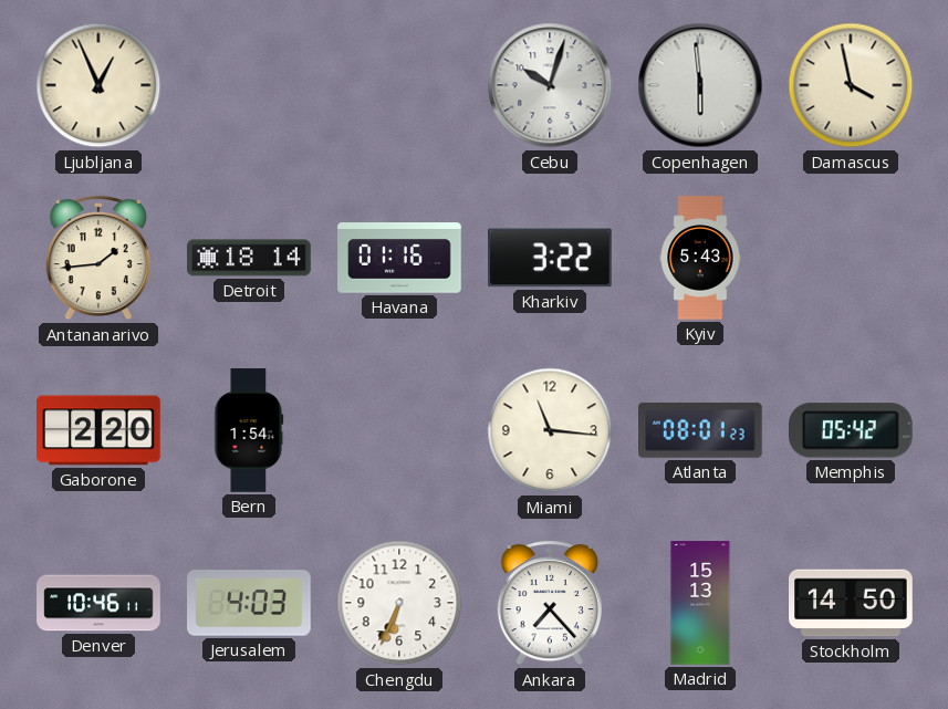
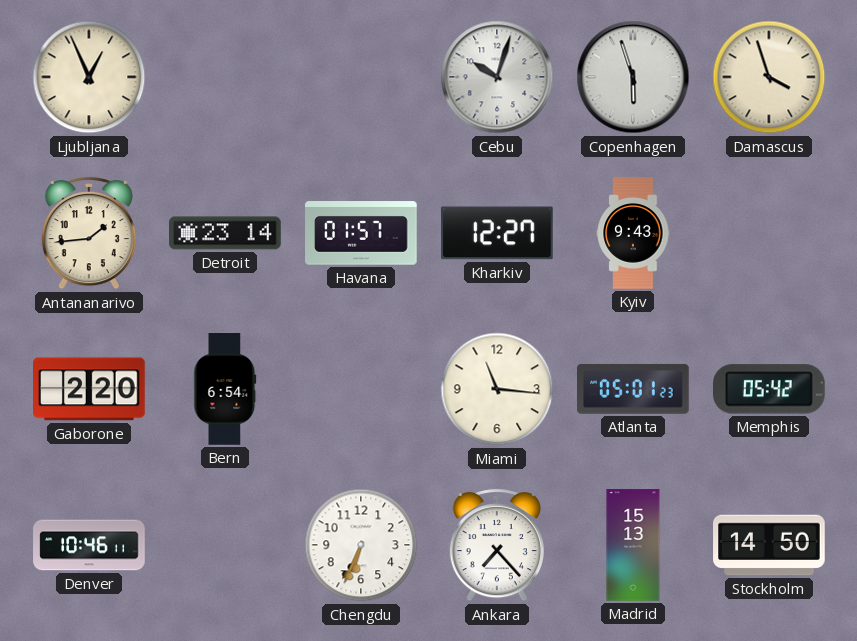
Copenhagen: 5:59 -> 5:57
Damascus: 3:58 -> 3:57
Detroit: 18:14 -> 23:14
Havana: 01:16 -> 01:57
Kharkiv: 3:22 -> 12:27
Kyiv: 5:43 -> 9:43
Bern: 1:54 -> 6:54
Atlanta: 08:01 -> 05:01
Jerusalem: 4:03 -> none
